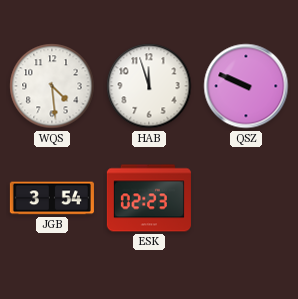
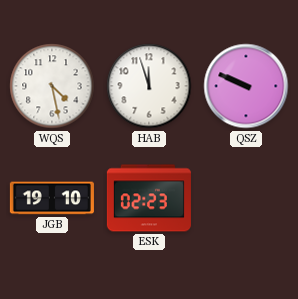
WQS: 4:29 -> 4:28
JGB: 3:54 -> 19:10
